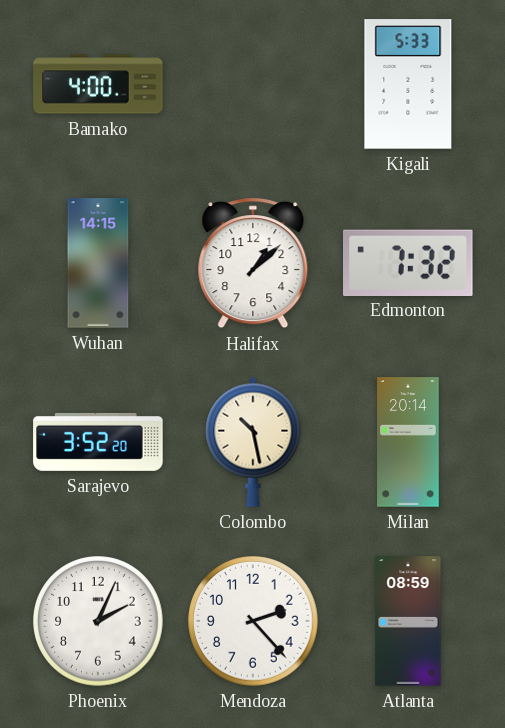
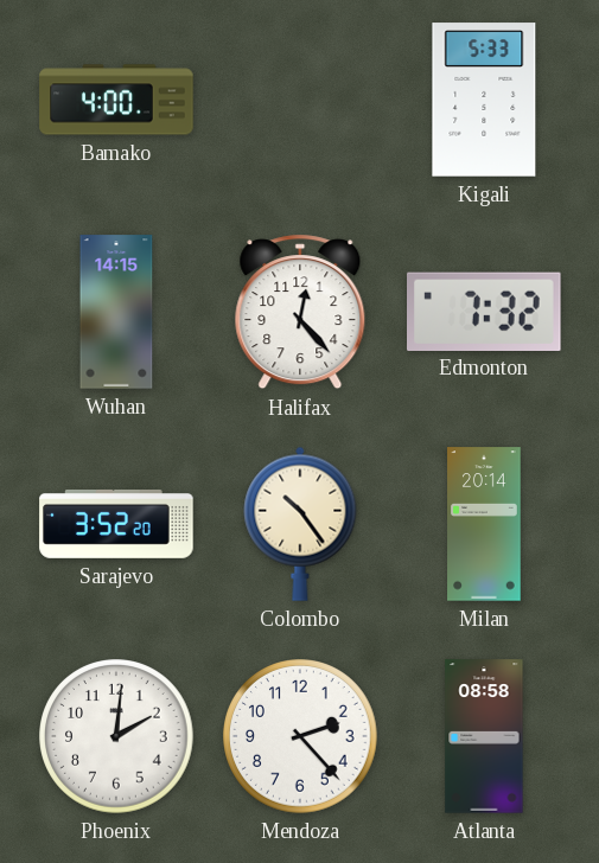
Halifax: 1:08 -> 12:23
Colombo: 10:28 -> 10:24
Phoenix: 2:04 -> 2:01
Atlanta: 08:59 -> 08:58
